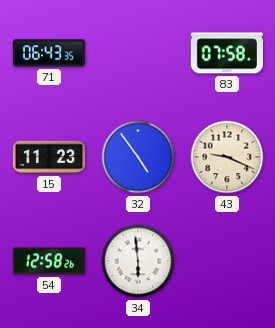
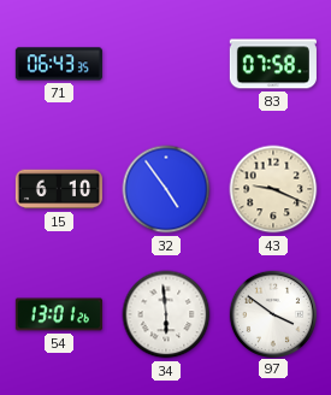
15: 11:23 -> 6:10
54: 12:58 -> 13:01
97: none -> 3:51
